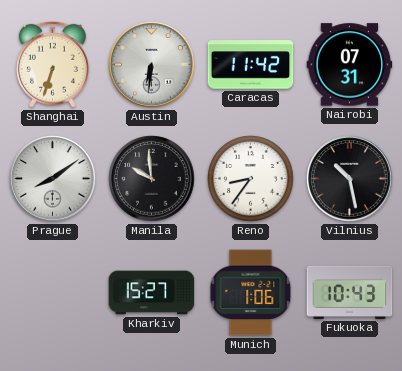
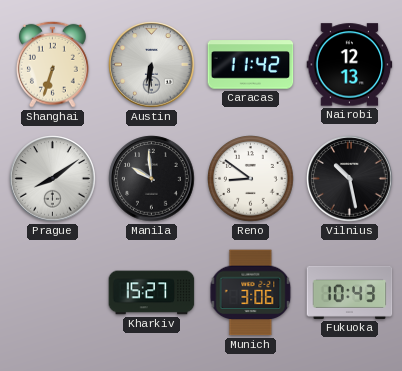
Nairobi: 07:31 -> 12:13
Reno: 8:36 -> 8:51
Munich: 1:06 -> 3:06
